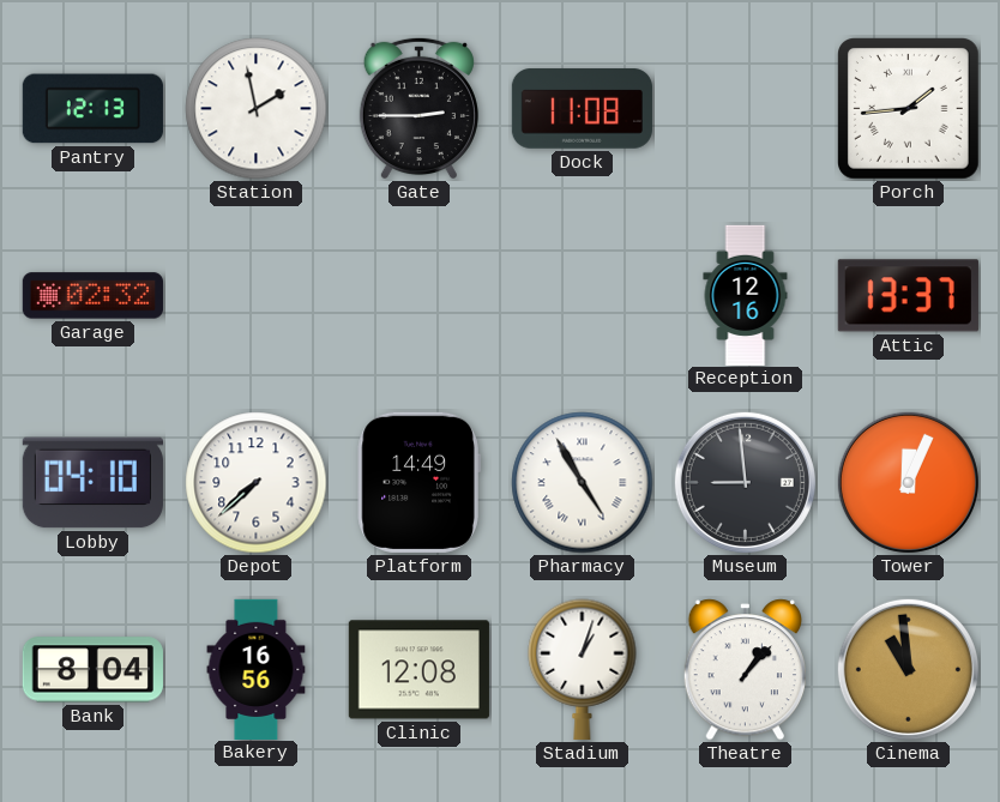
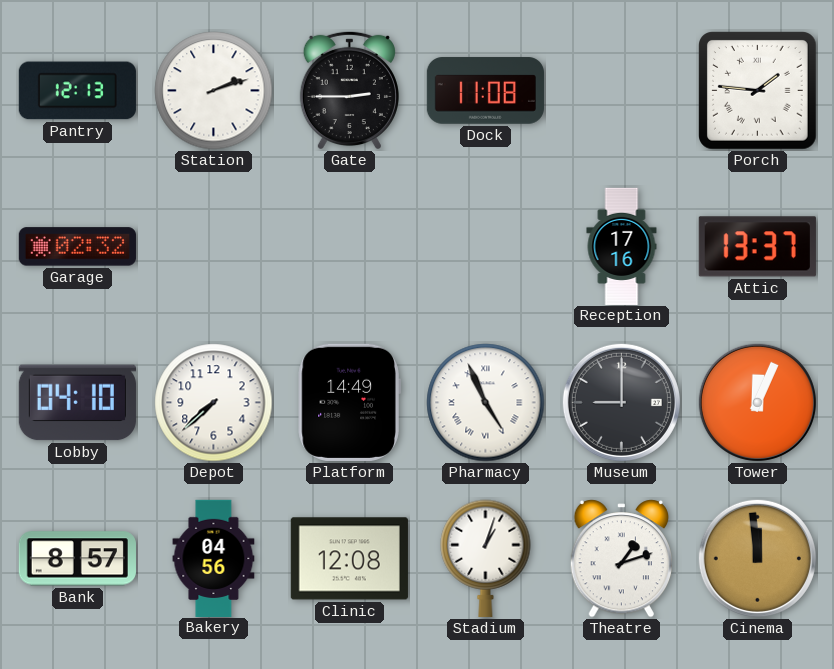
Station: 1:58 -> 2:12
Porch: 1:44 -> 1:46
Reception: 12:16 -> 17:16
Pharmacy: 4:55 -> 4:56
Museum: 8:59 -> 9:00
Bank: 8:04 -> 8:57
Bakery: 16:56 -> 04:56
Theatre: 1:07 -> 1:12
Cinema: 10:59 -> 11:59
